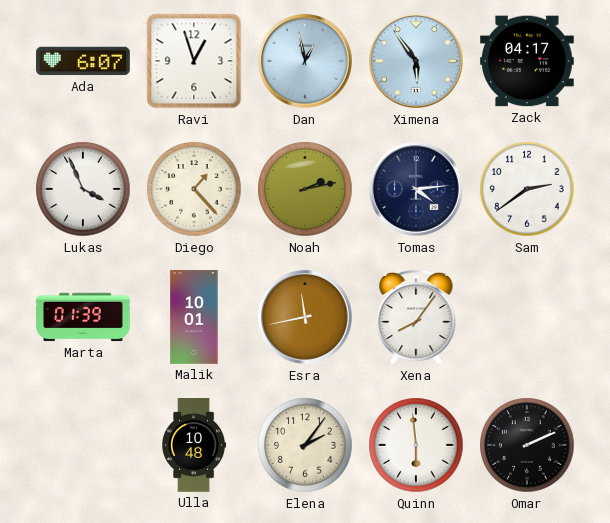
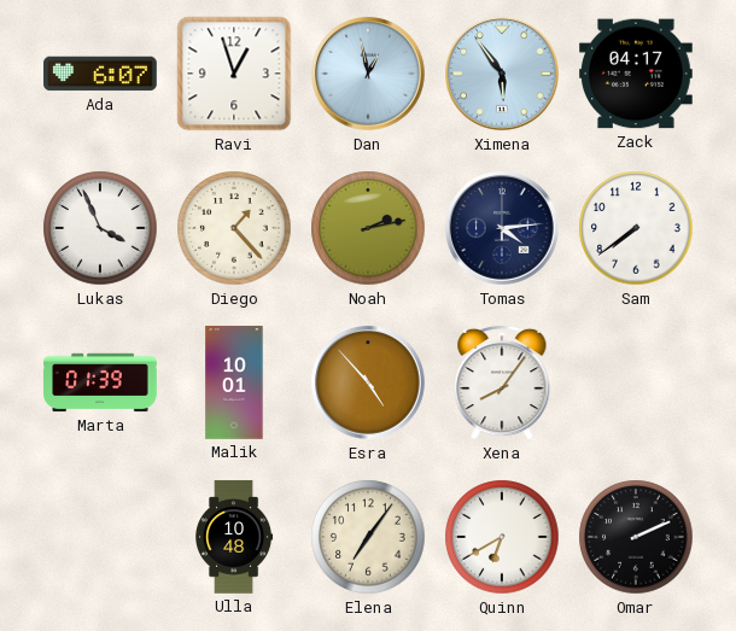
Sam: 2:39 -> 7:39
Esra: 11:43 -> 4:53
Elena: 2:06 -> 7:06
Quinn: 5:59 -> 6:40
